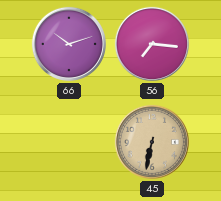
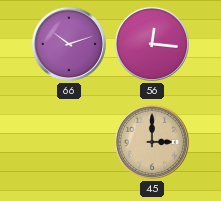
56: 7:16 -> 12:16
45: 6:32 -> 3:00
